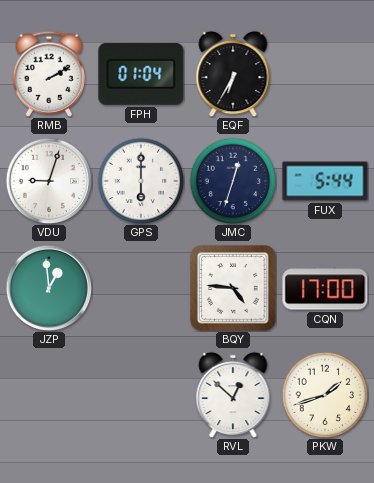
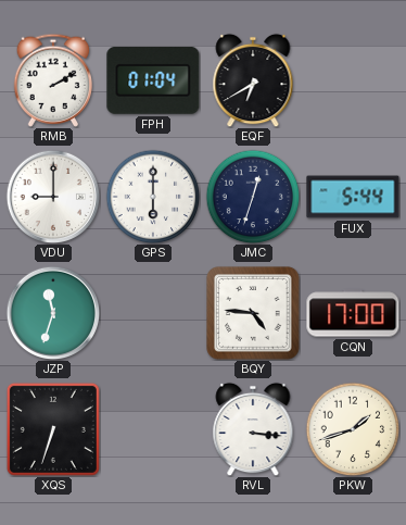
EQF: 6:35 -> 6:40
VDU: 9:03 -> 9:00
JZP: 12:59 -> 11:33
XQS: none -> 6:33
RVL: 12:52 -> 3:16
